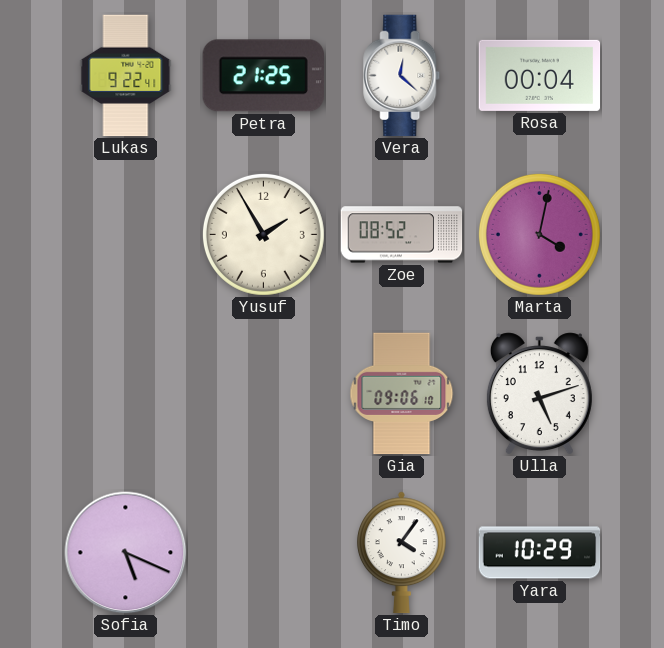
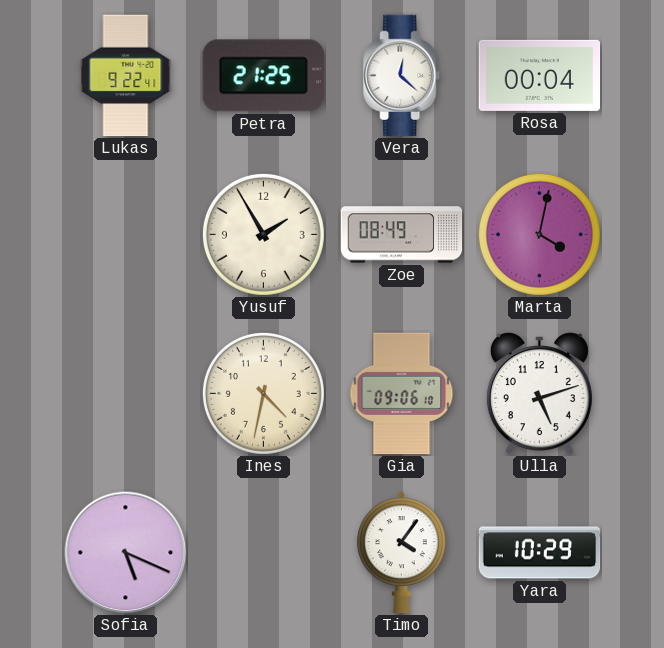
Zoe: 08:52 -> 08:49
Ines: none -> 4:32
